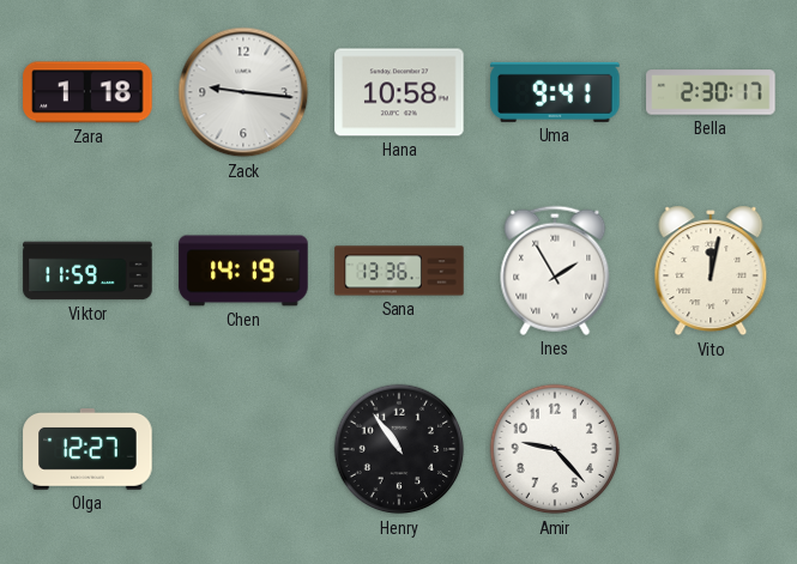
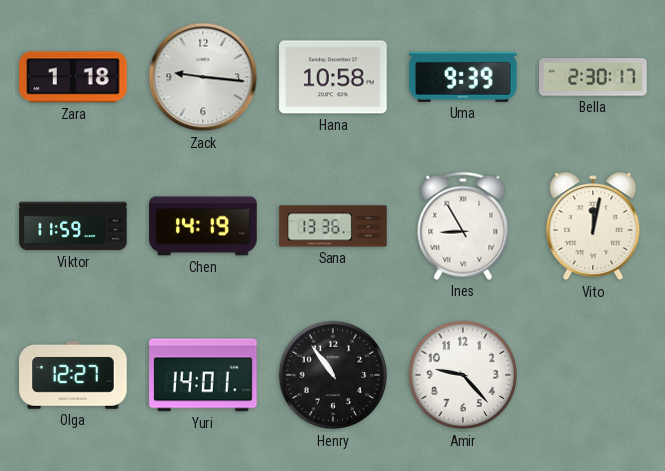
Uma: 9:41 -> 9:39
Ines: 1:55 -> 8:55
Yuri: none -> 14:01
